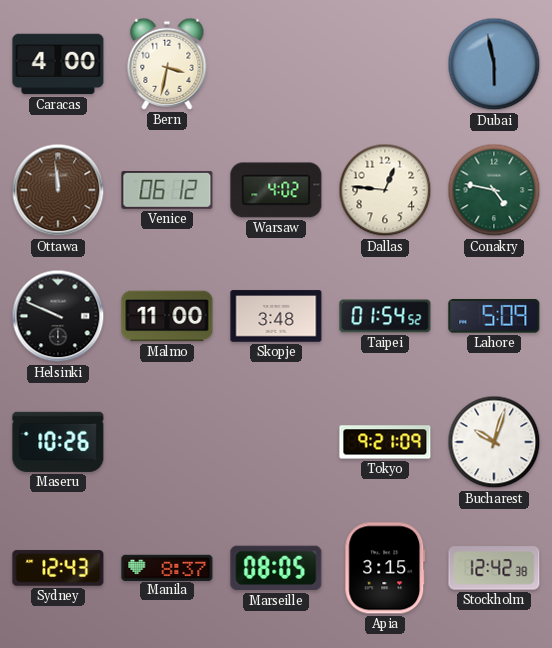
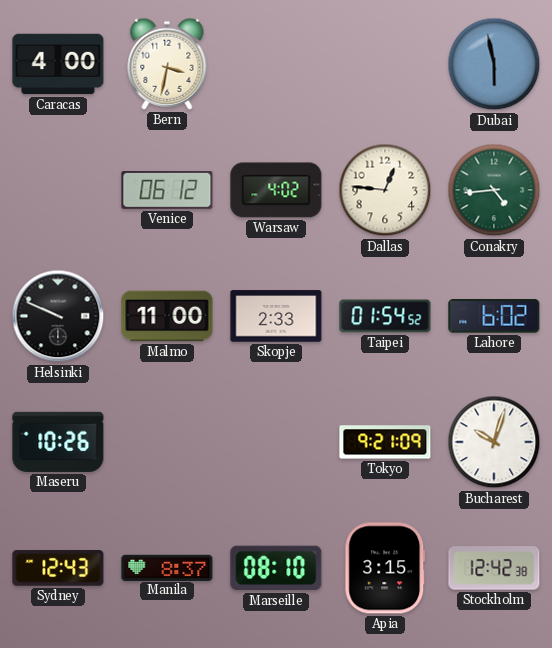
Ottawa: 11:59 -> none
Conakry: 4:47 -> 4:44
Skopje: 3:48 -> 2:33
Lahore: 5:09 -> 6:02
Marseille: 08:05 -> 08:10
